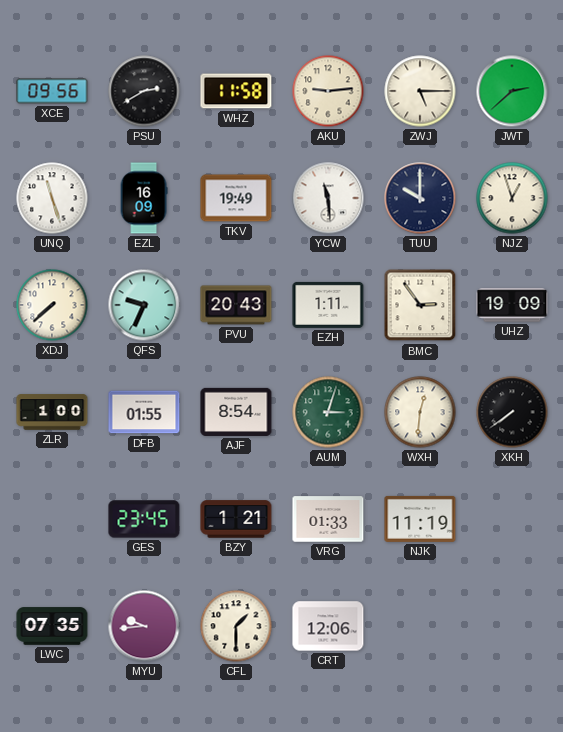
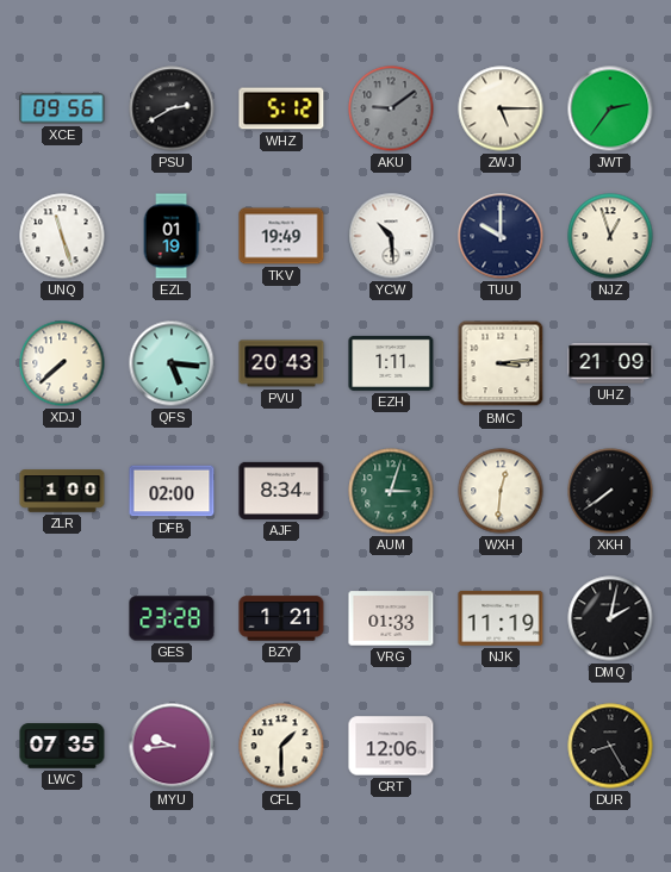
WHZ: 11:58 -> 5:12
AKU: 9:14 -> 9:09
AKU dial: cream -> grey
JWT: 2:38 -> 2:36
EZL: 16:09 -> 01:19
YCW: 11:29 -> 10:29
QFS: 9:34 -> 5:16
BMC: 2:54 -> 3:14
UHZ: 19:09 -> 21:09
DFB: 01:55 -> 02:00
AJF: 8:54 -> 8:34
GES: 23:45 -> 23:28
DMQ: none -> 2:02
DUR: none -> 8:25
